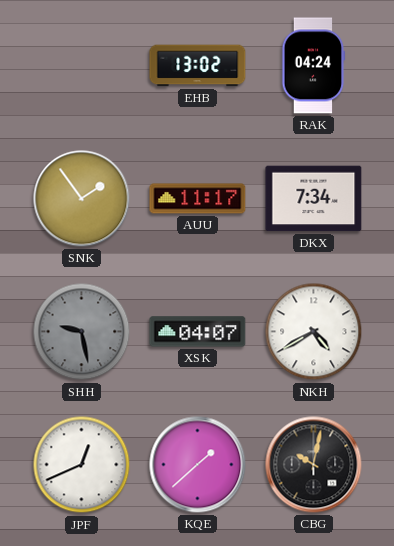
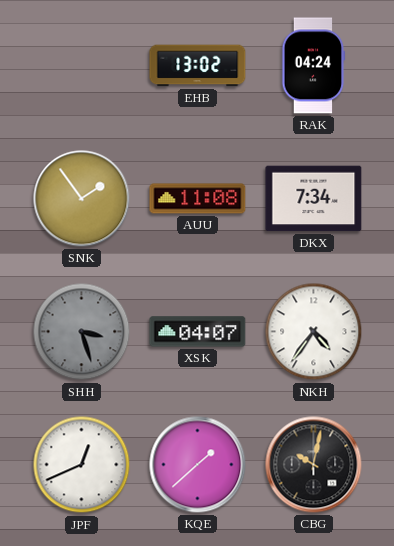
AUU: 11:17 -> 11:08
SHH: 9:28 -> 3:27
NKH: 4:40 -> 4:36
